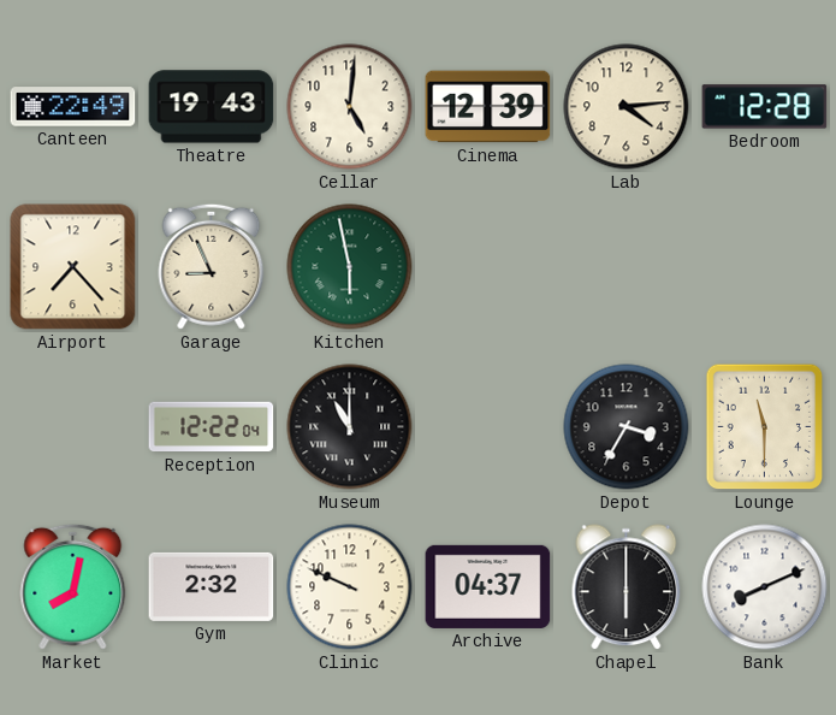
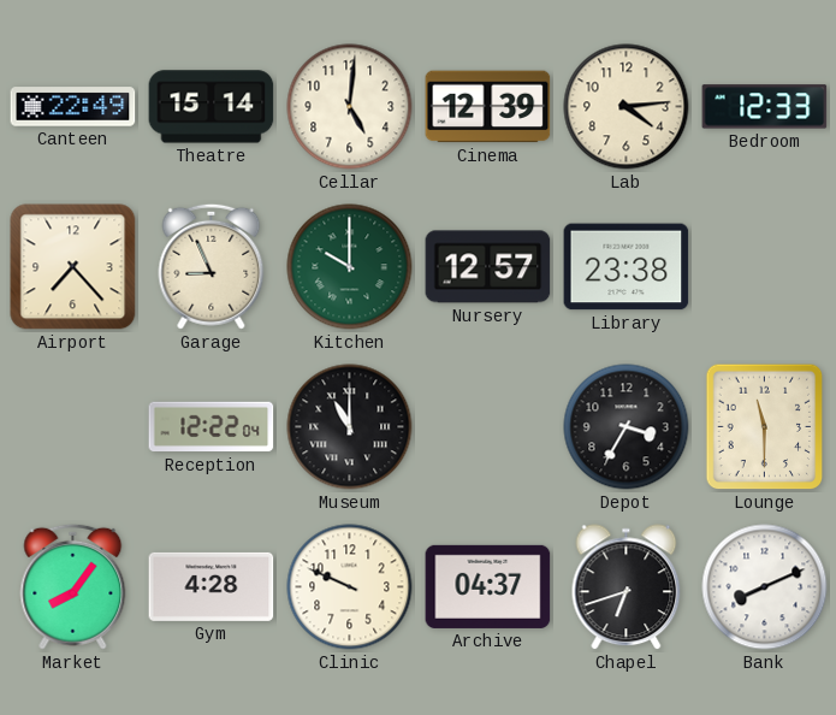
Theatre: 19:43 -> 15:14
Bedroom: 12:28 -> 12:33
Kitchen: 5:58 -> 10:00
Nursery: none -> 12:57
Library: none -> 23:38
Market: 8:02 -> 8:06
Gym: 2:32 -> 4:28
Chapel: 6:00 -> 6:42
